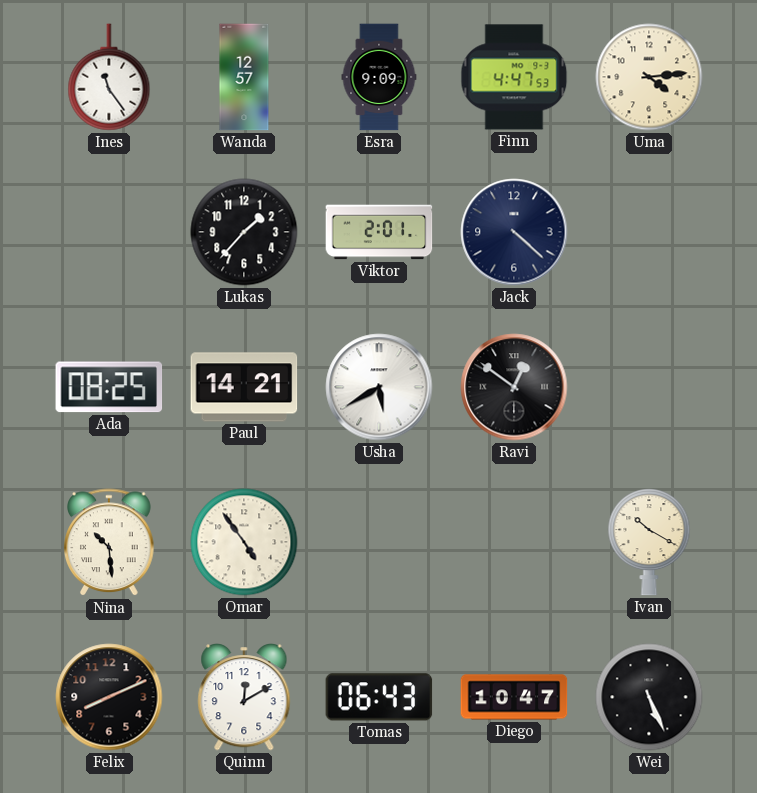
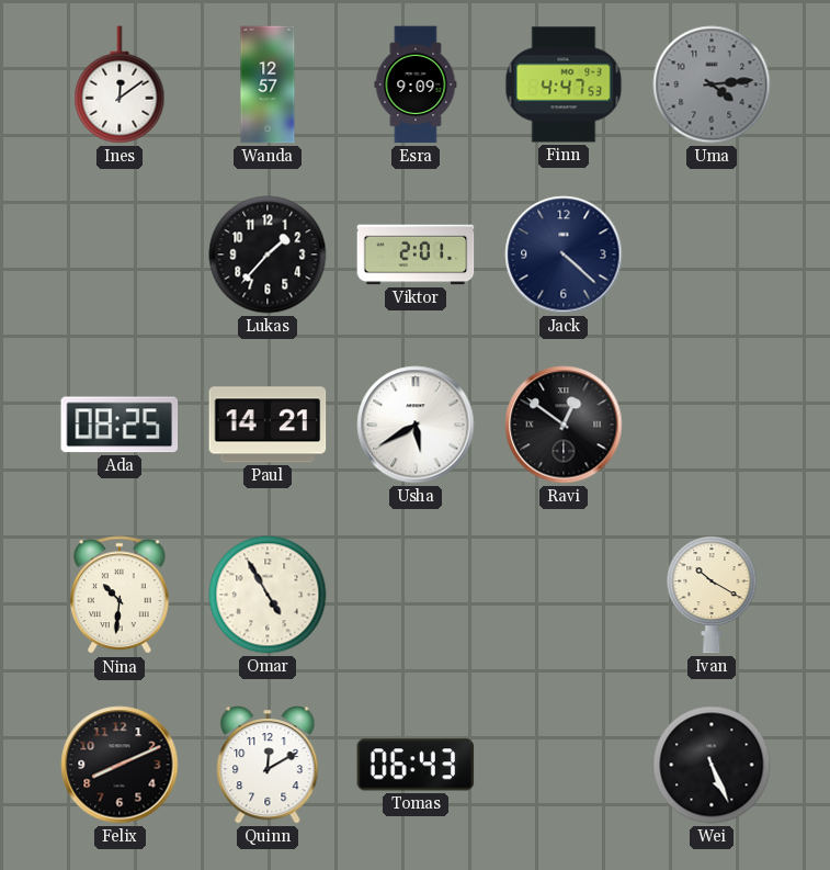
Ines: 11:24 -> 12:09
Uma dial: cream -> grey
Nina: 10:29 -> 10:31
Omar: 4:54 -> 4:55
Diego: 10:47 -> none
